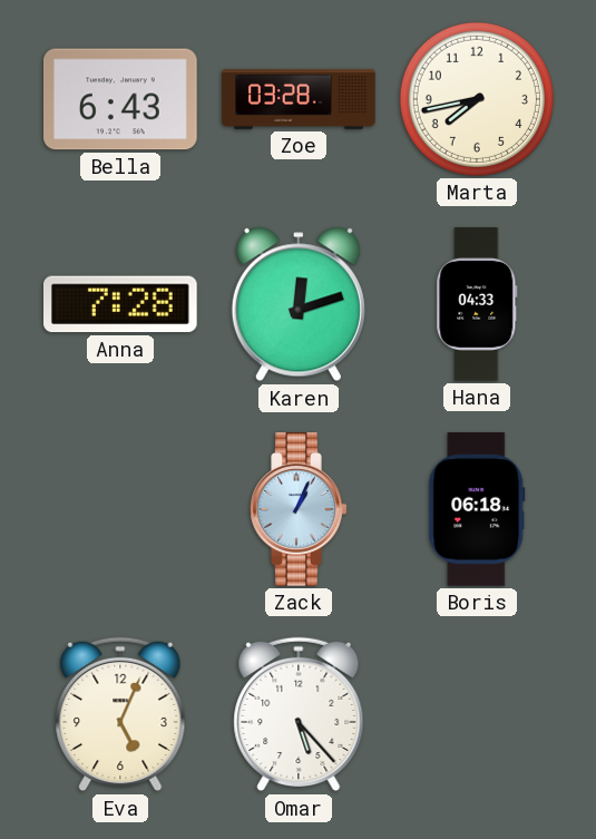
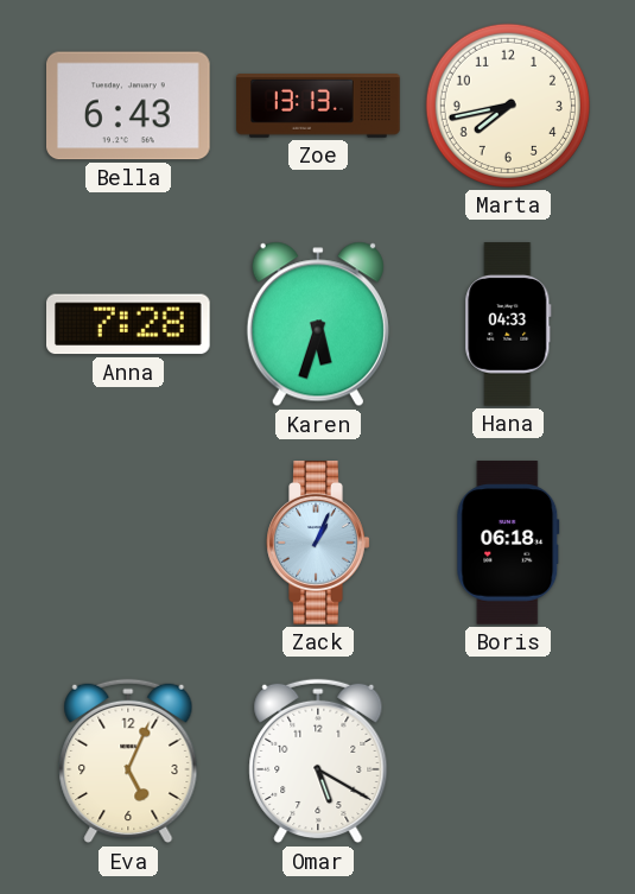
Zoe: 03:28 -> 13:13
Karen: 12:12 -> 5:33
Omar: 5:23 -> 5:20
